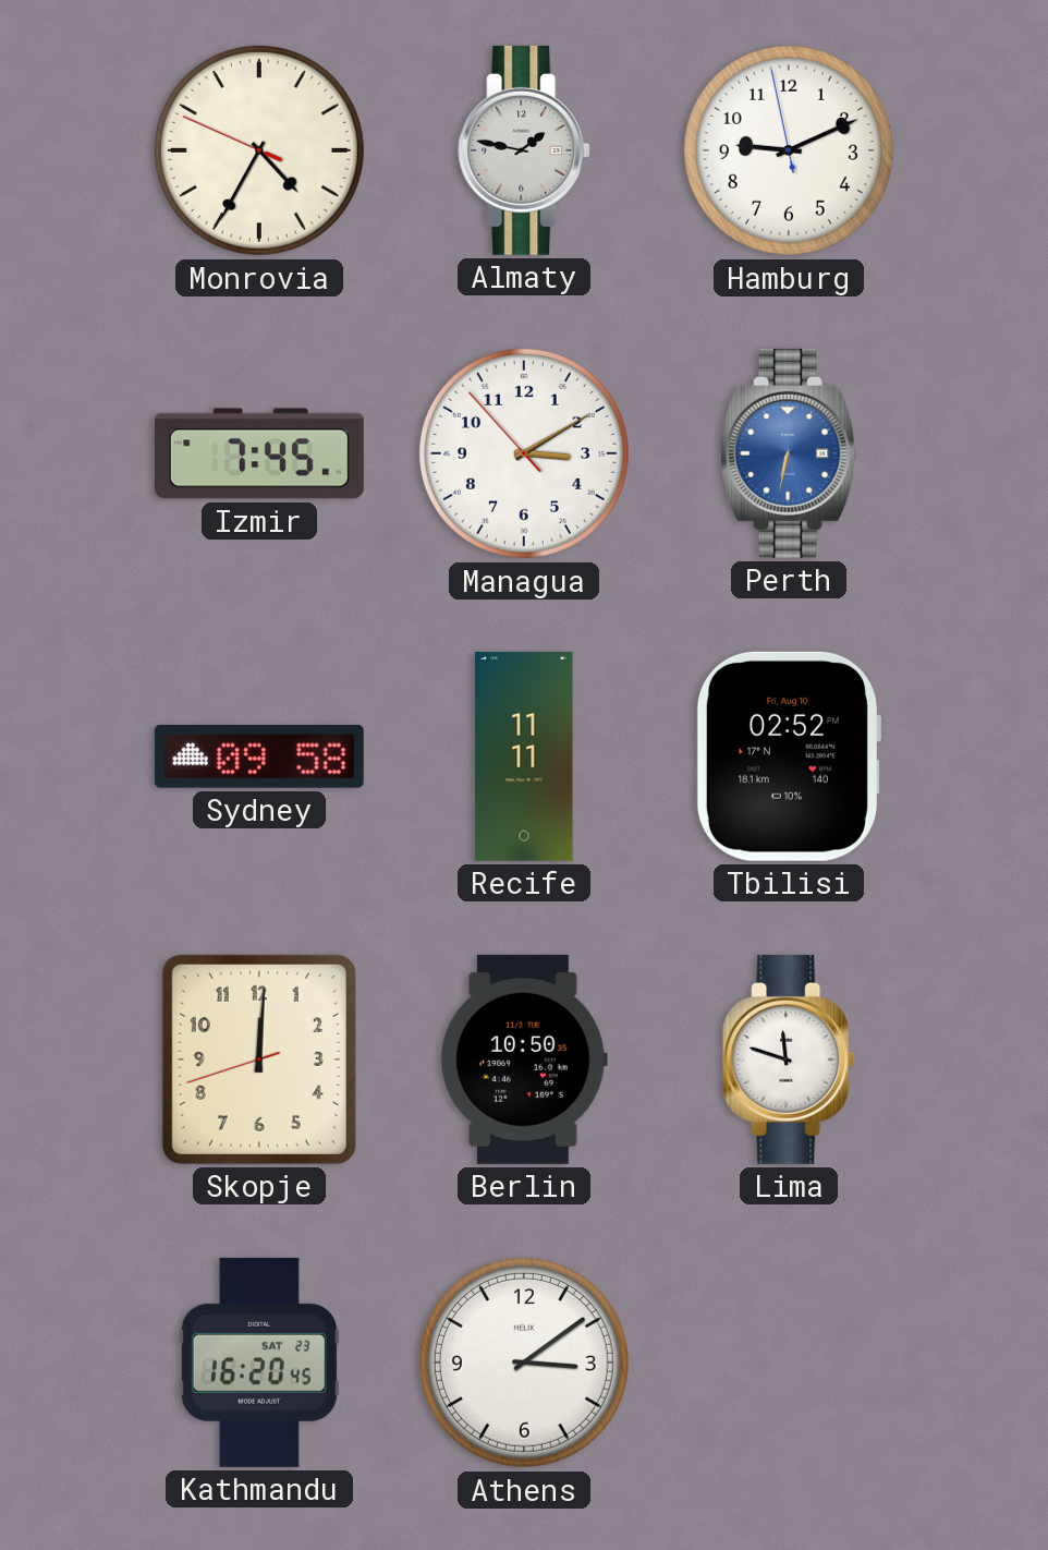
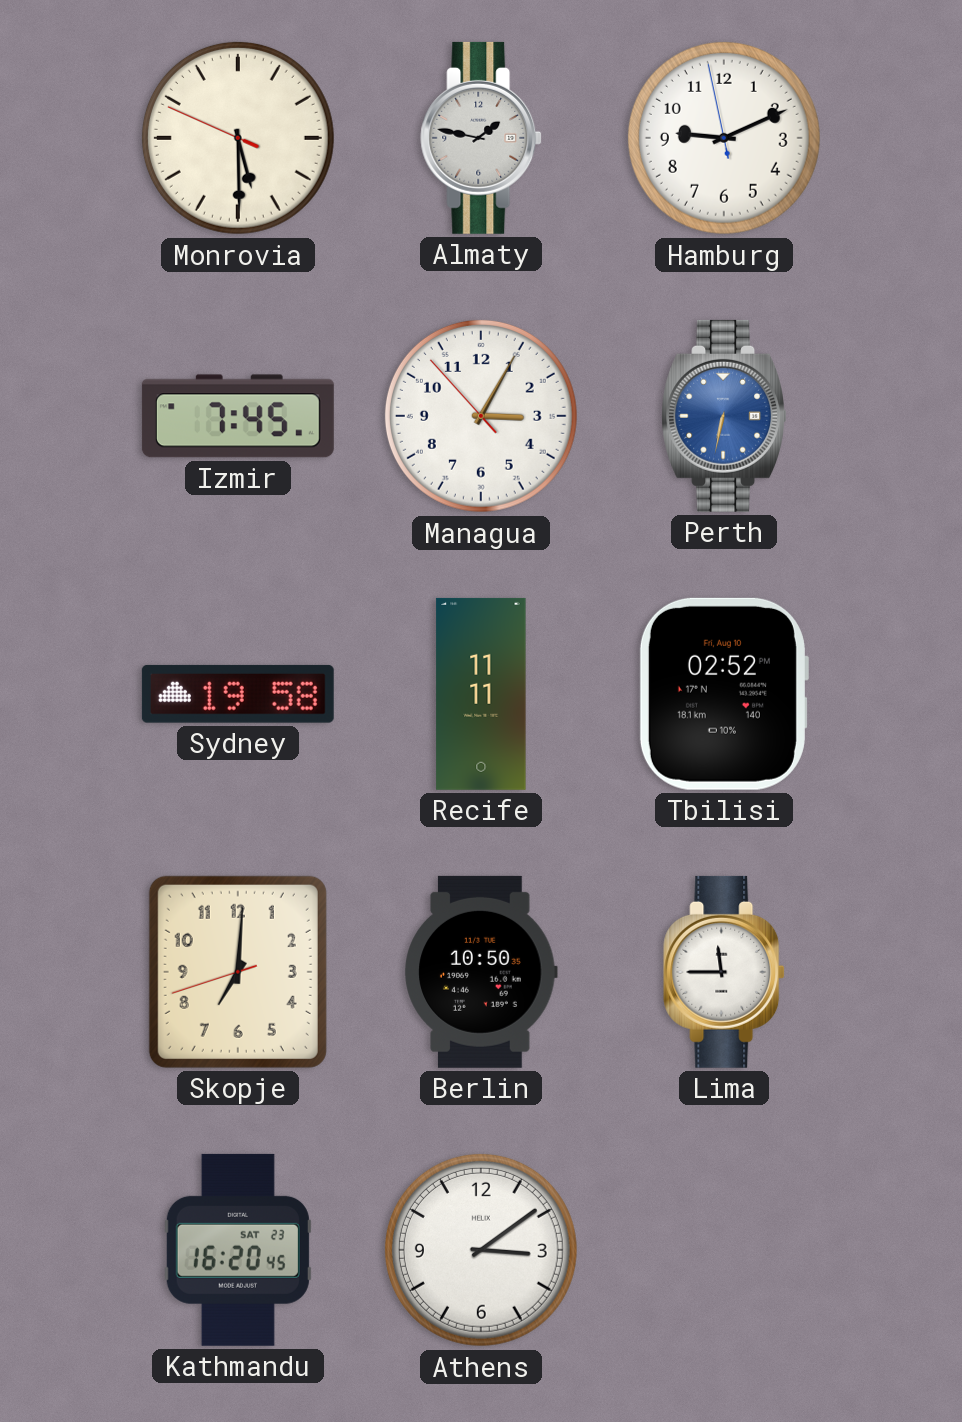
Monrovia: 4:34 -> 5:29
Managua: 3:09 -> 3:04
Sydney: 09:58 -> 19:58
Skopje: 12:00 -> 7:00
Lima: 11:48 -> 11:45
